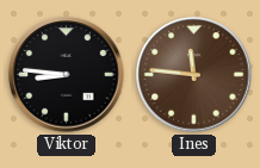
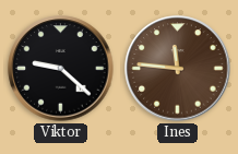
Viktor: 8:46 -> 9:22
